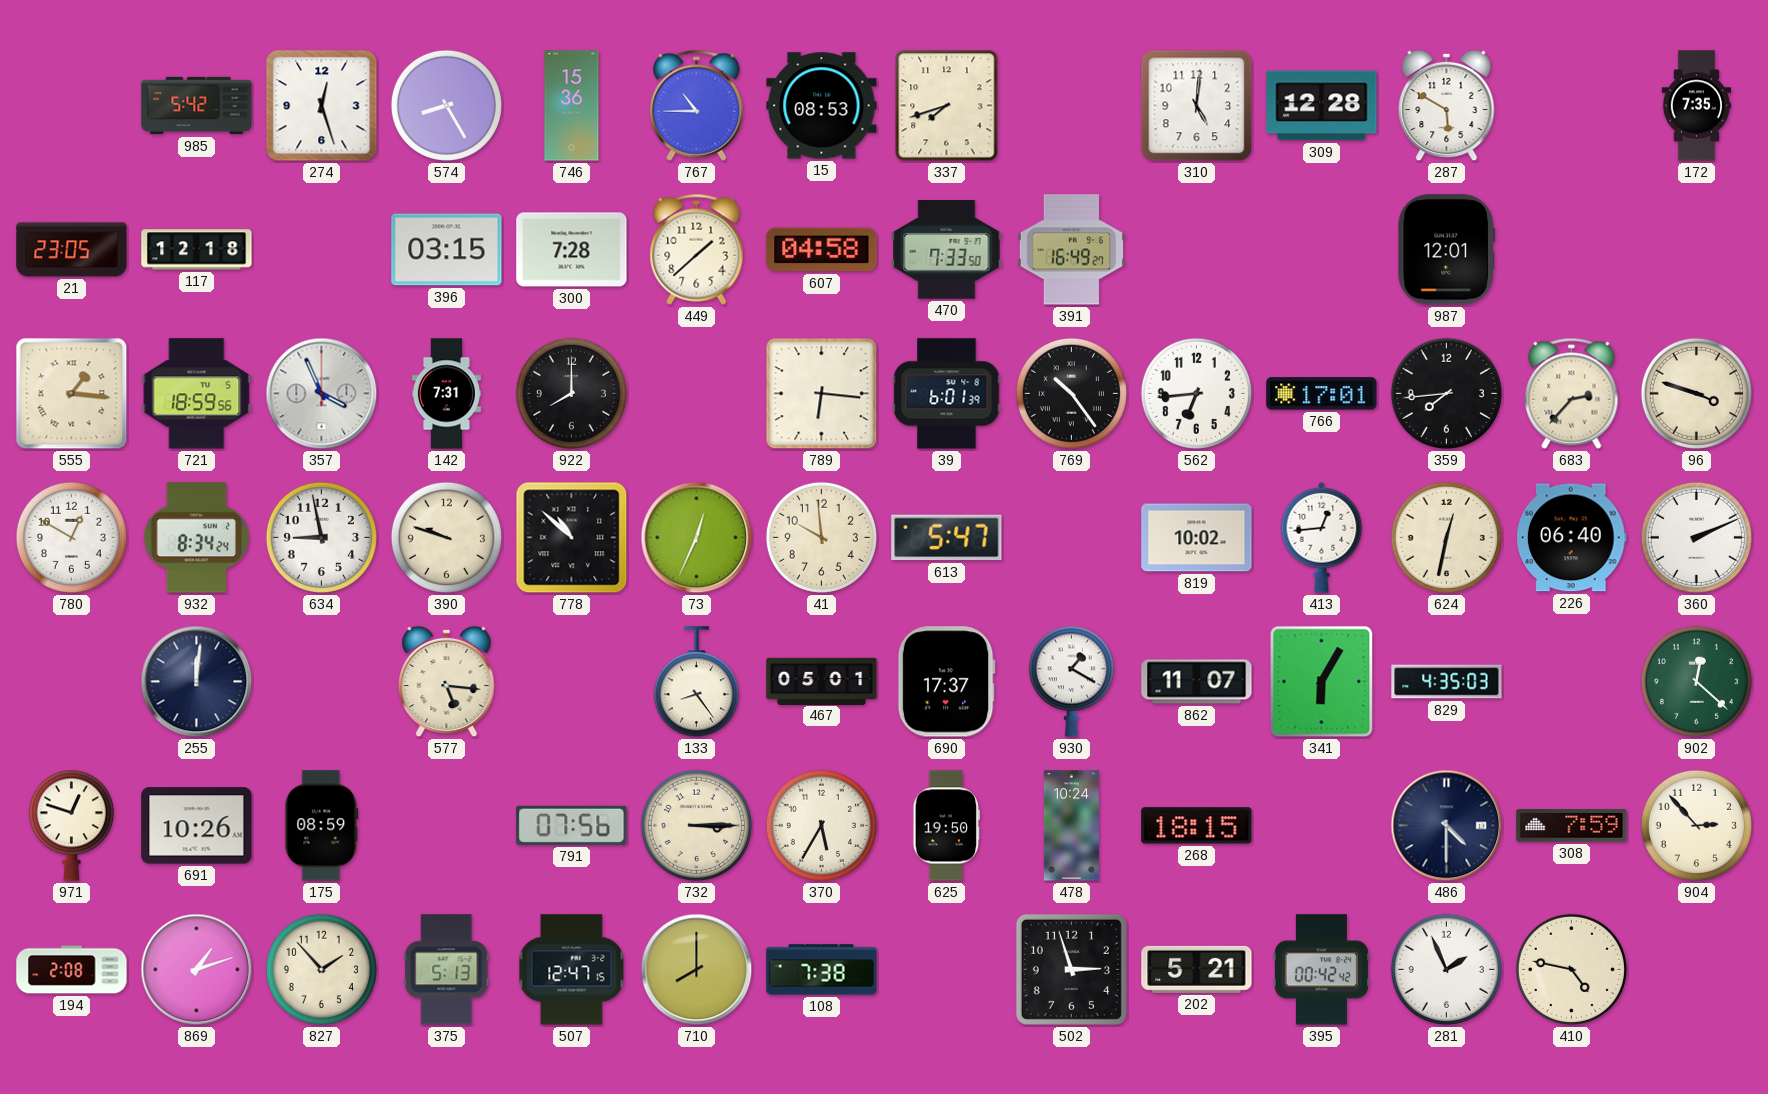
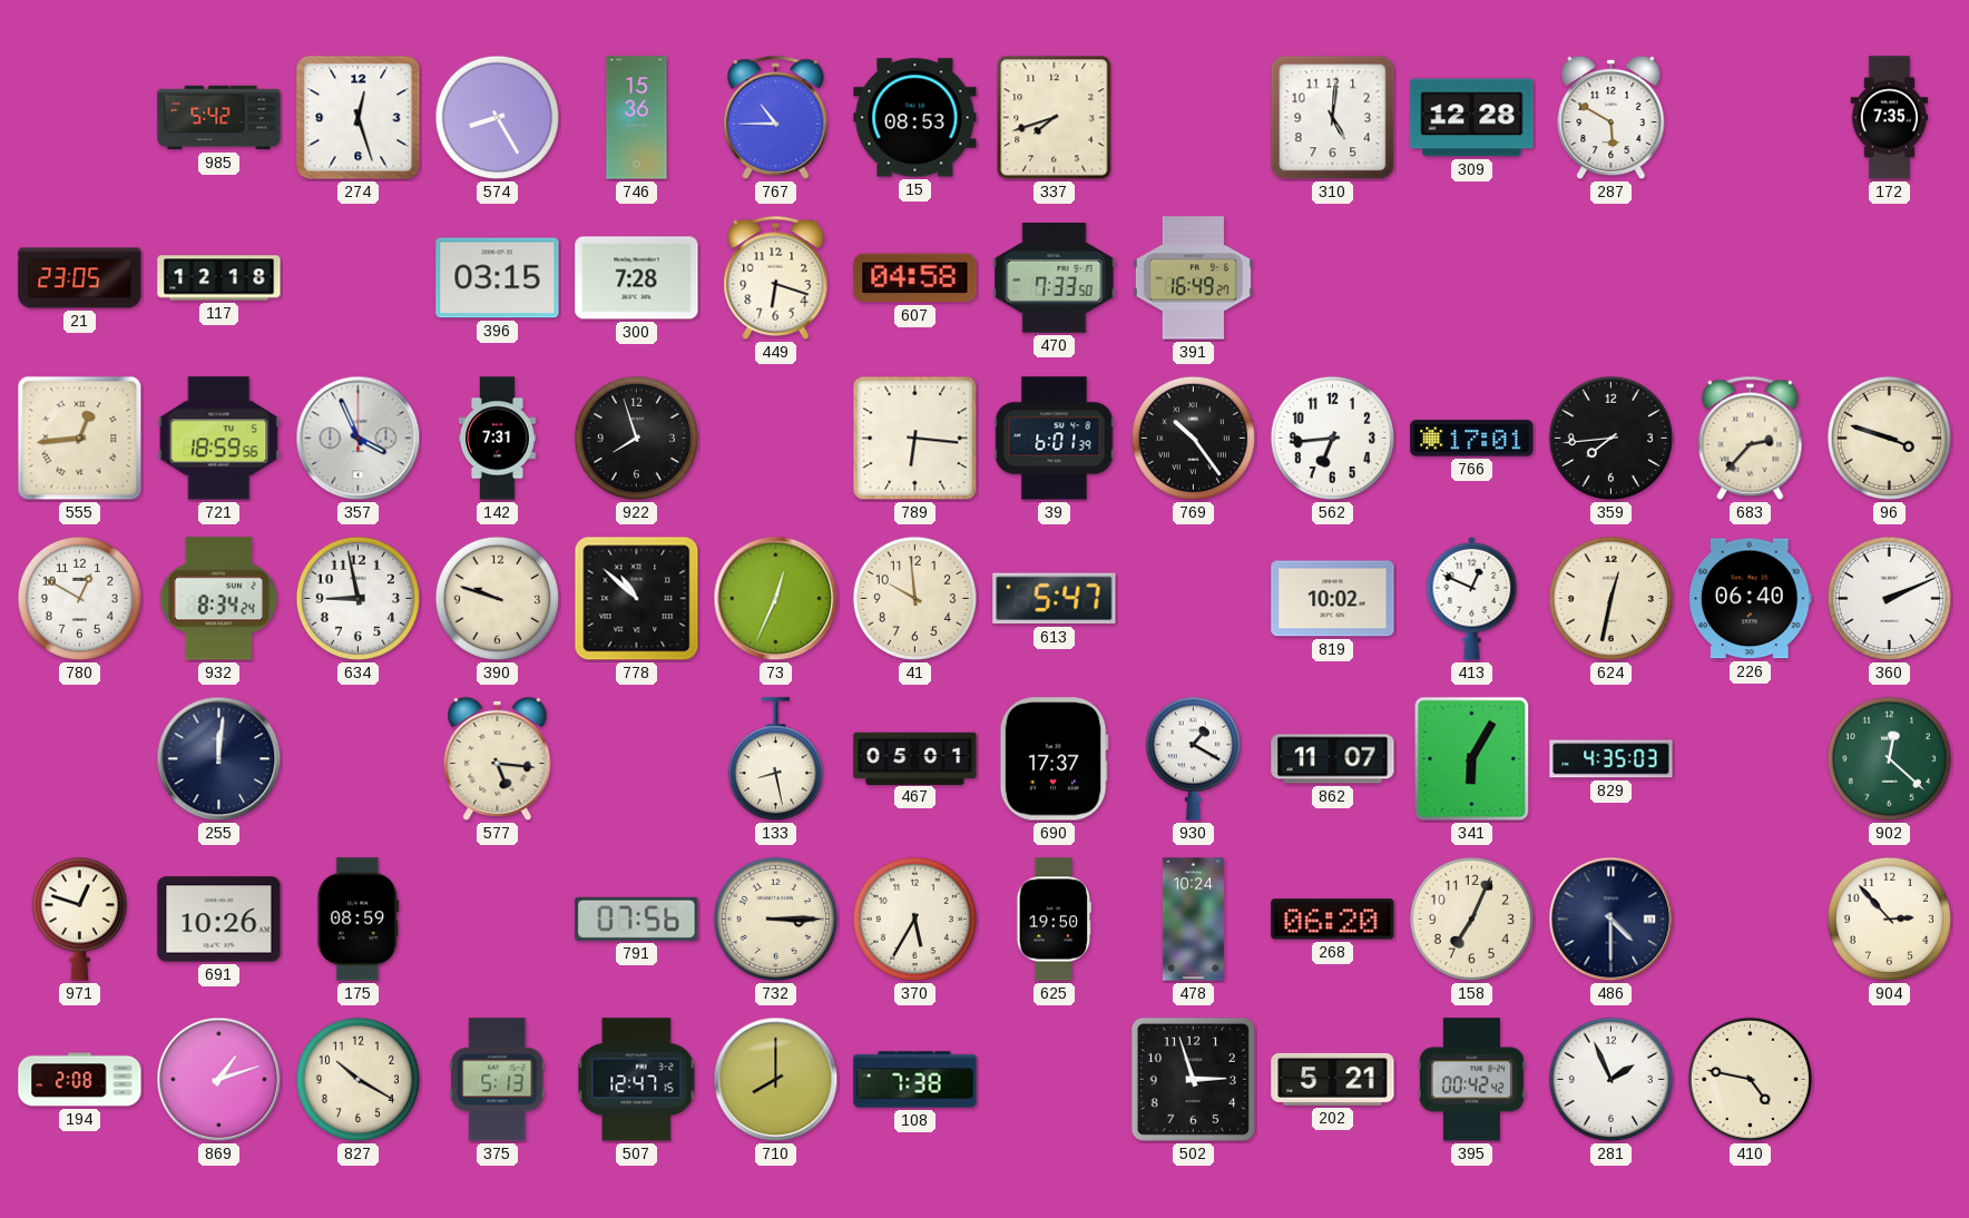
449: 1:38 -> 6:18
987: 12:01 -> none
555: 1:16 -> 12:44
922: 8:00 -> 7:57
413: 12:44 -> 12:49
133: 8:24 -> 8:28
268: 18:15 -> 06:20
158: none -> 7:04
308: 7:59 -> none
827: 1:53 -> 10:20
